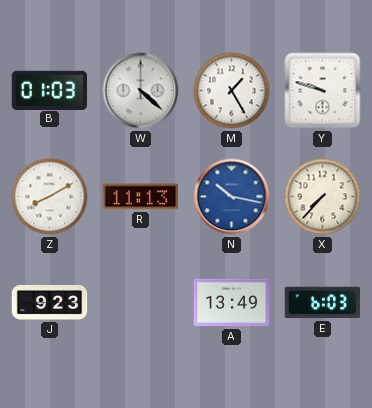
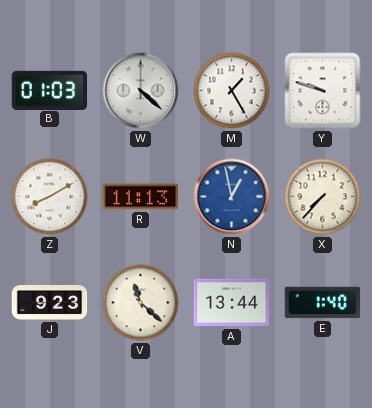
N: 10:17 -> 12:58
V: none -> 11:22
A: 13:49 -> 13:44
E: 6:03 -> 1:40
